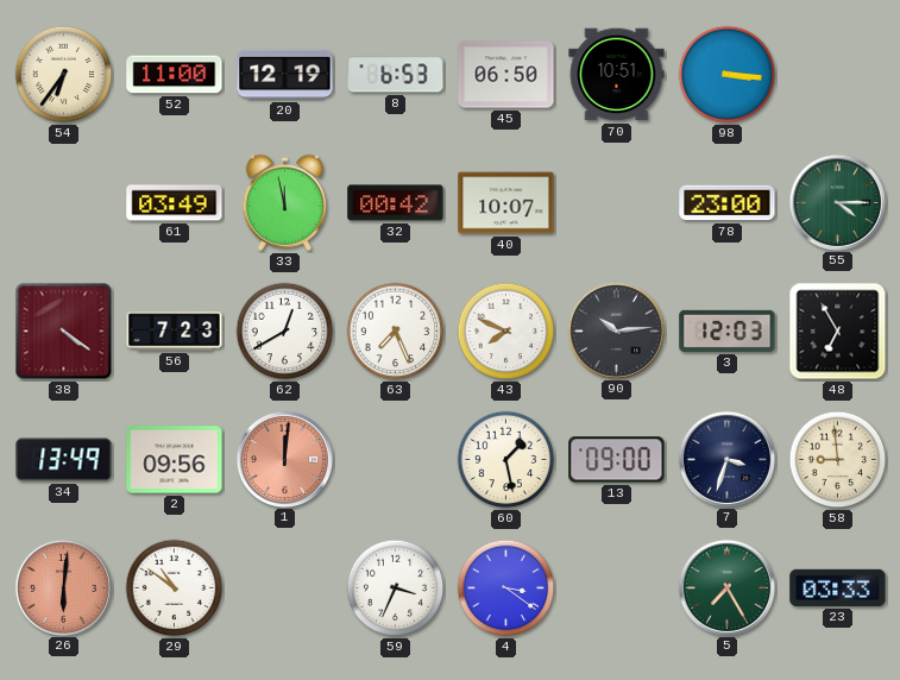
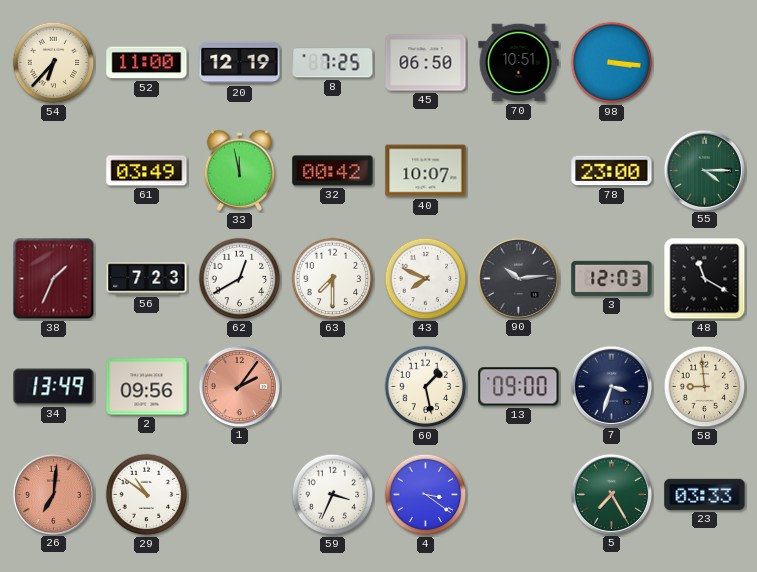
54: 6:36 -> 6:37
8: 6:53 -> 7:25
38: 4:21 -> 1:34
63: 7:26 -> 7:30
48: 6:55 -> 11:20
1: 12:01 -> 2:06
26: 6:01 -> 7:01
